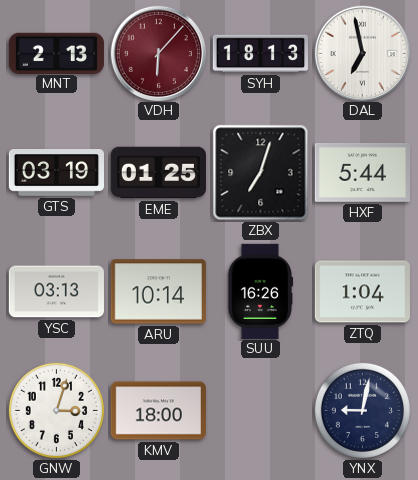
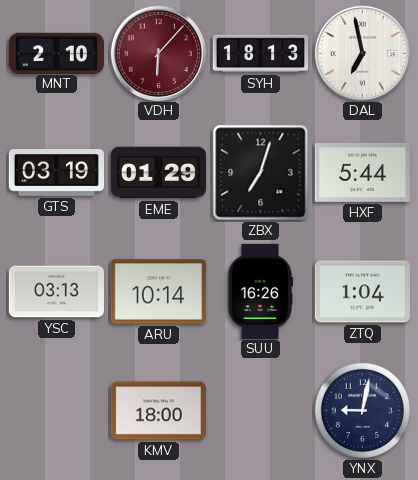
MNT: 2:13 -> 2:10
EME: 01:25 -> 01:29
GNW: 3:03 -> none
